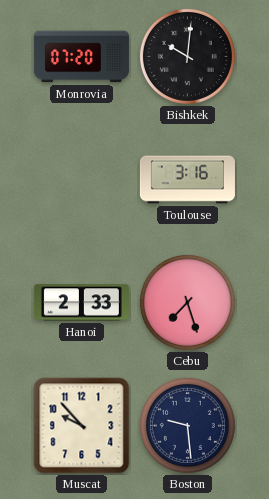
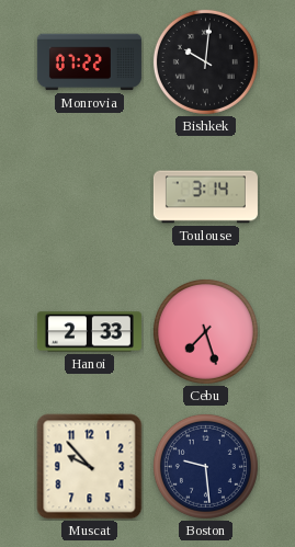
Monrovia: 07:20 -> 07:22
Toulouse: 3:16 -> 3:14
